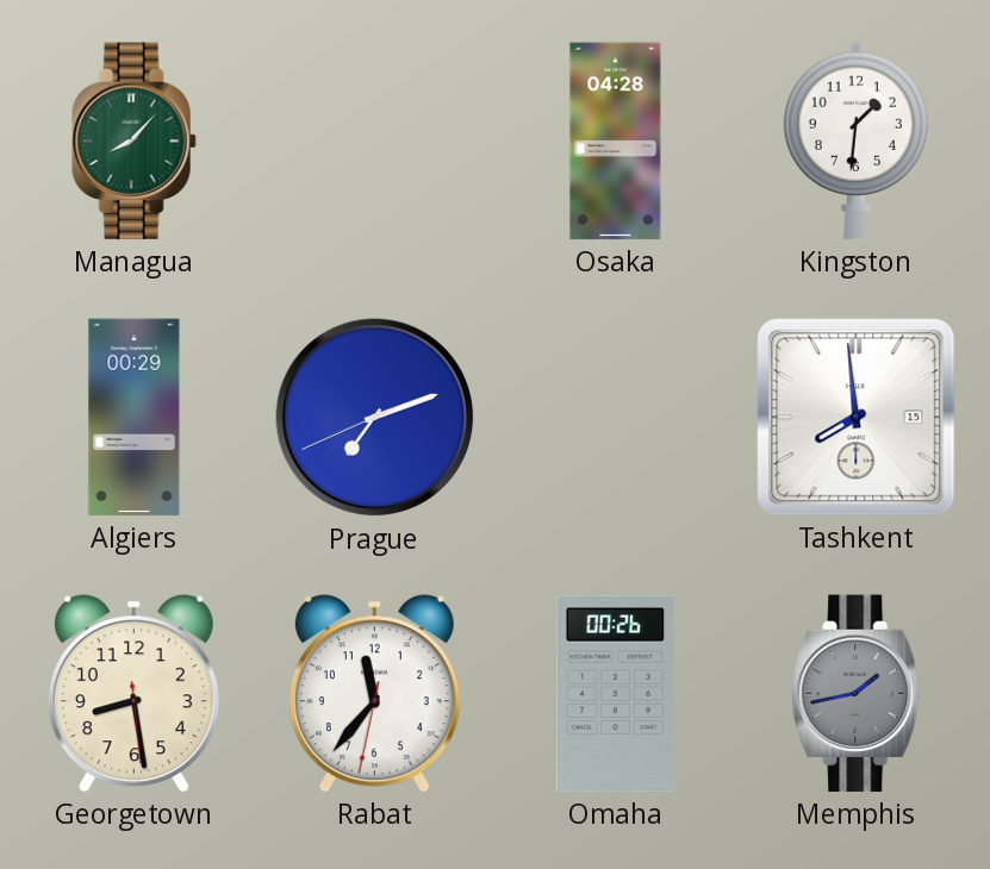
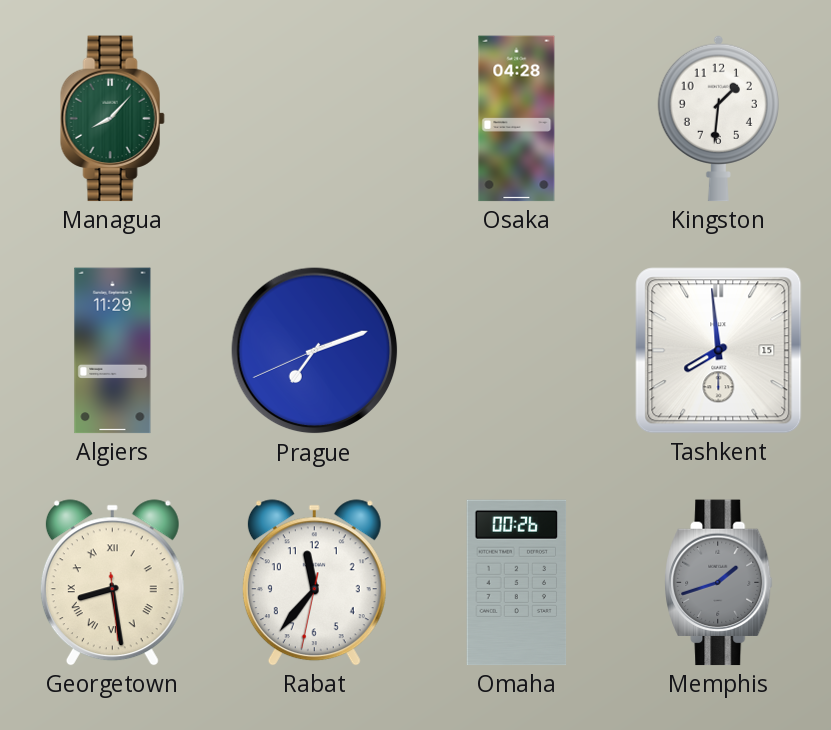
Algiers: 00:29 -> 11:29
Georgetown numerals: Arabic -> Roman
Memphis: 1:43 -> 1:42
